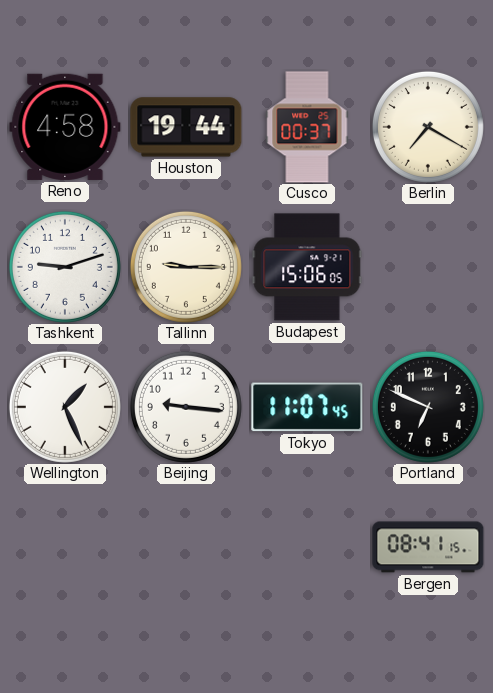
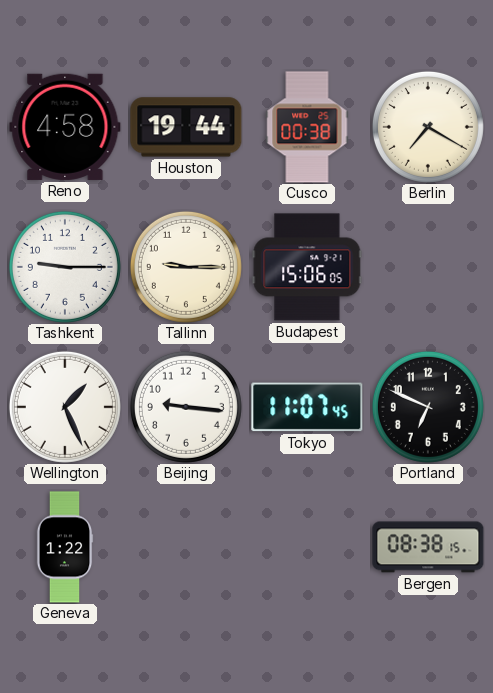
Cusco: 00:37 -> 00:38
Tashkent: 9:12 -> 9:15
Geneva: none -> 1:22
Bergen: 08:41 -> 08:38
